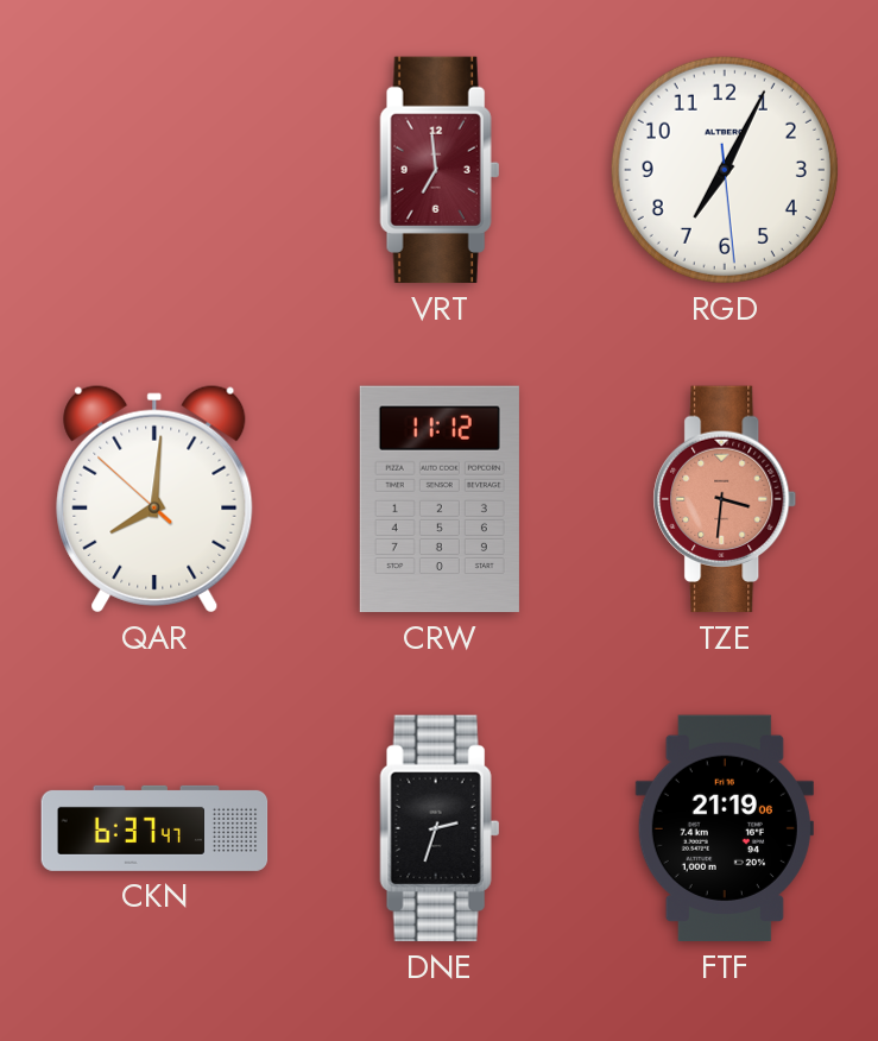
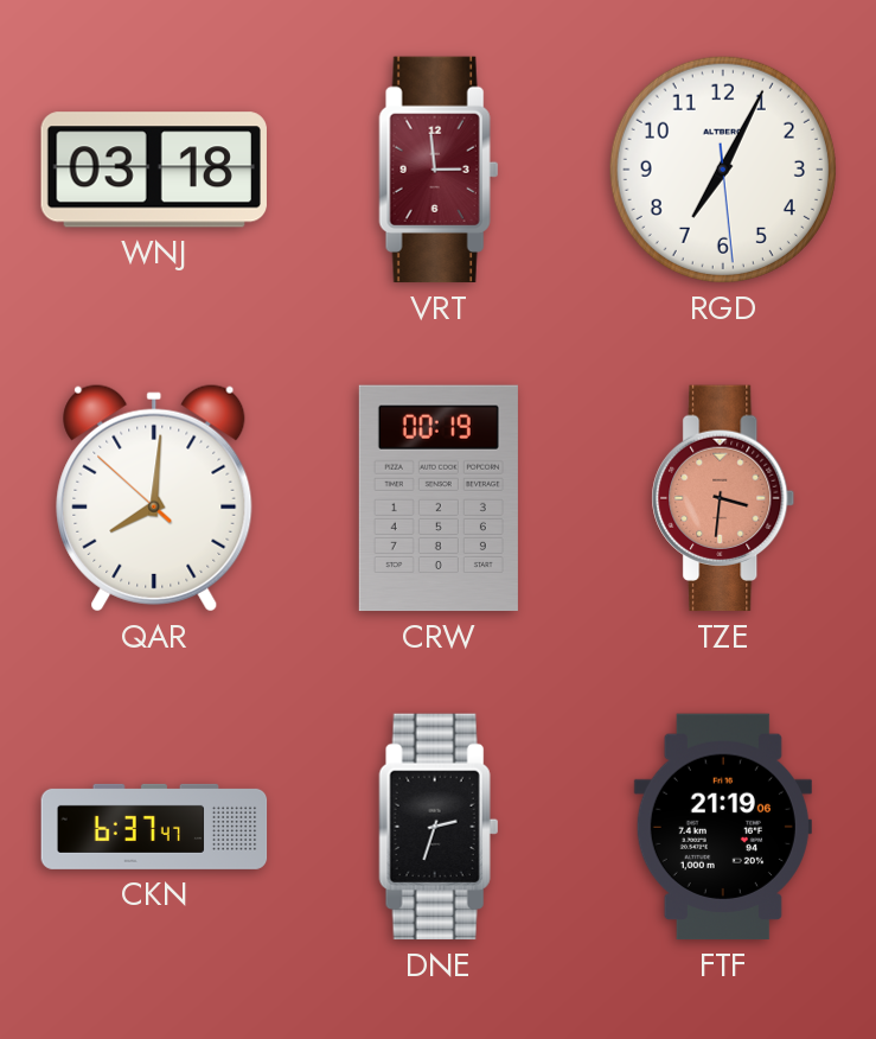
WNJ: none -> 03:18
VRT: 6:59 -> 2:59
CRW: 11:12 -> 00:19
